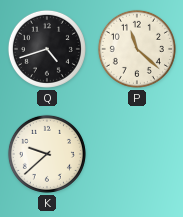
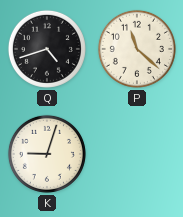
K: 9:38 -> 9:03
